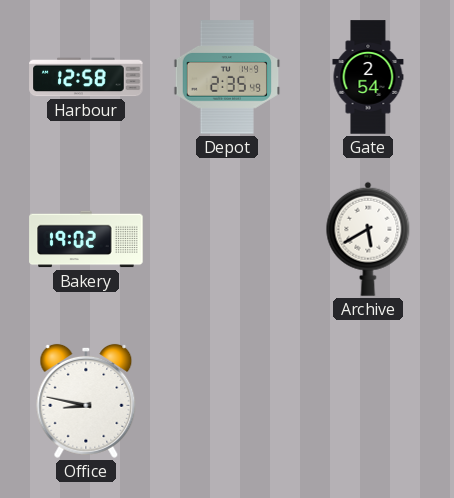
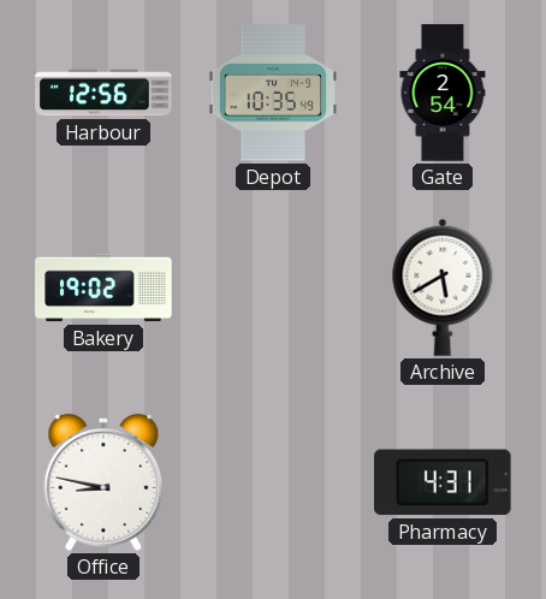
Harbour: 12:58 -> 12:56
Depot: 2:35 -> 10:35
Pharmacy: none -> 4:31
